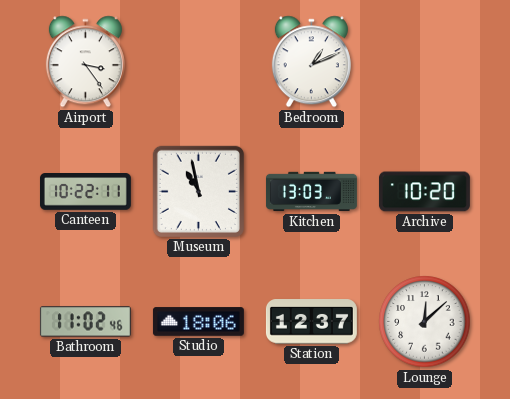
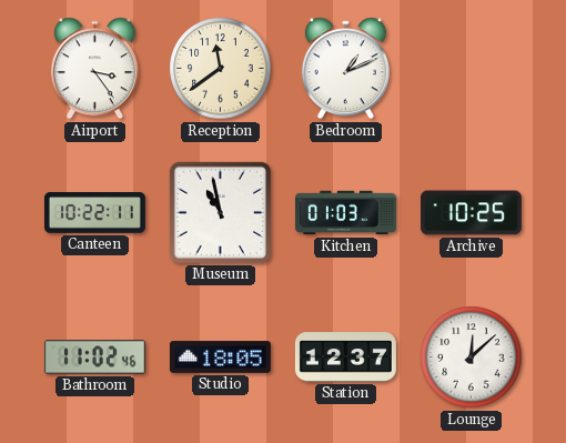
Reception: none -> 11:39
Kitchen: 13:03 -> 01:03
Archive: 10:20 -> 10:25
Studio: 18:06 -> 18:05
